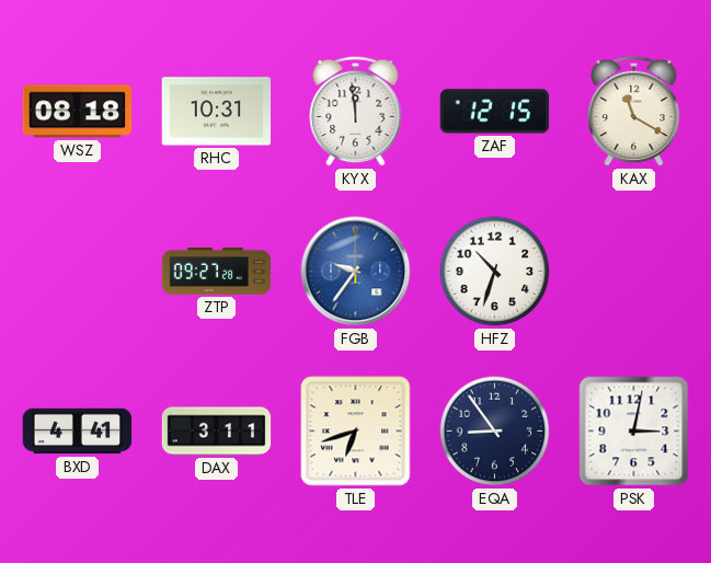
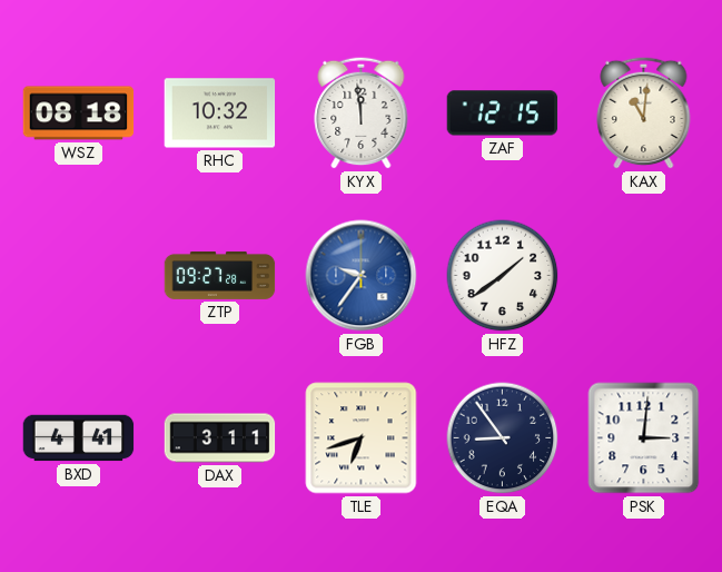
RHC: 10:31 -> 10:32
KAX: 11:20 -> 11:01
HFZ: 10:33 -> 1:39
PSK: 3:02 -> 3:01
